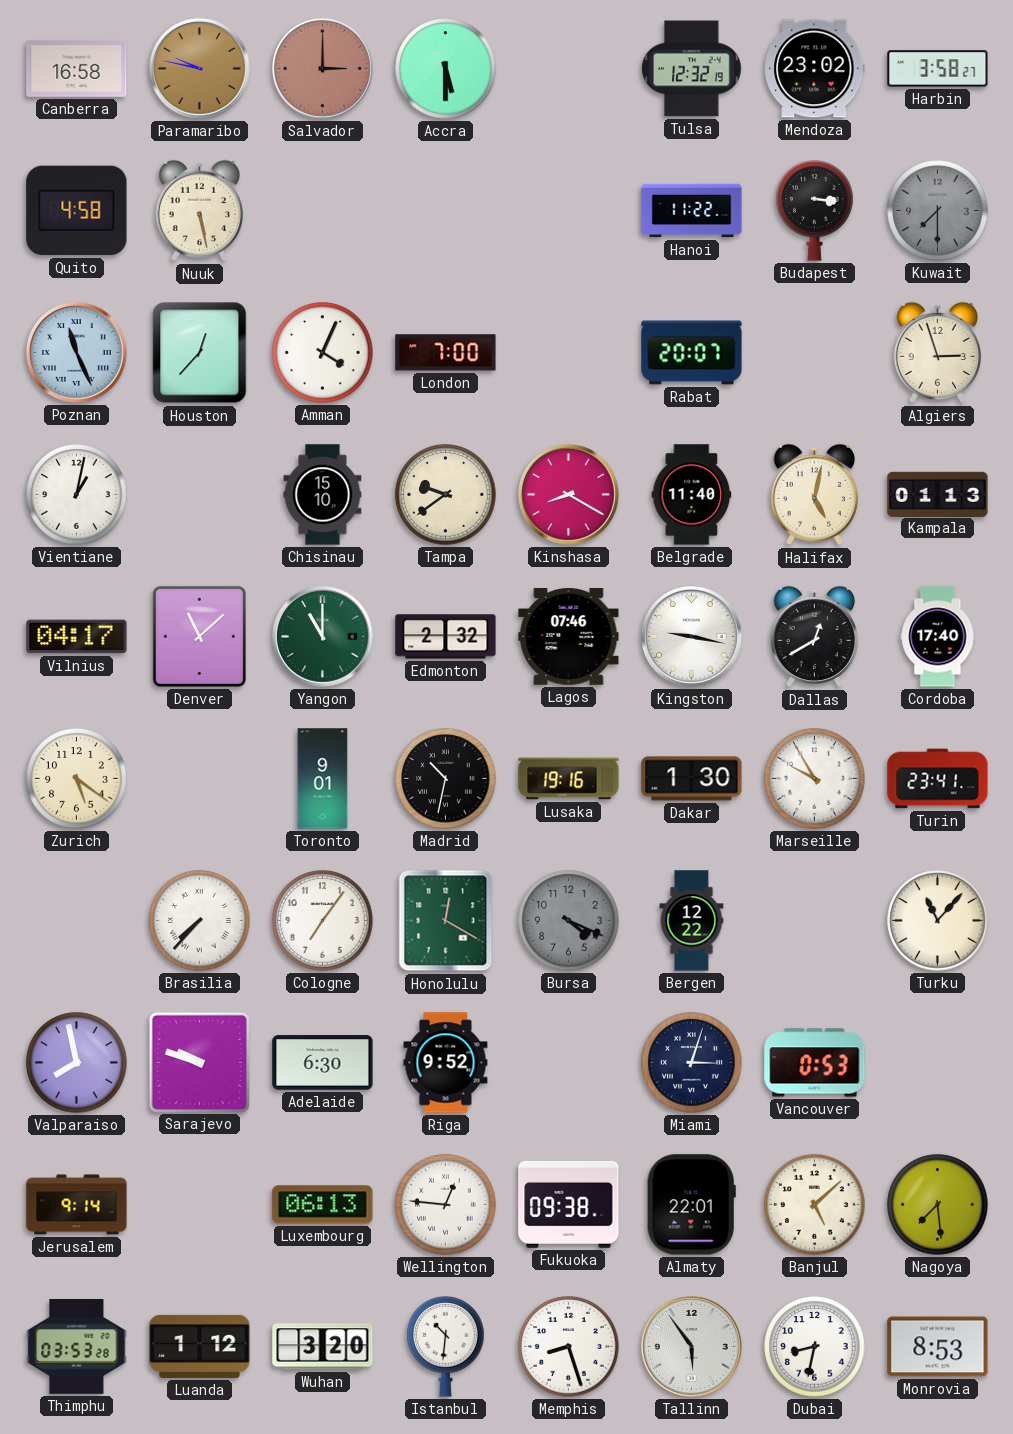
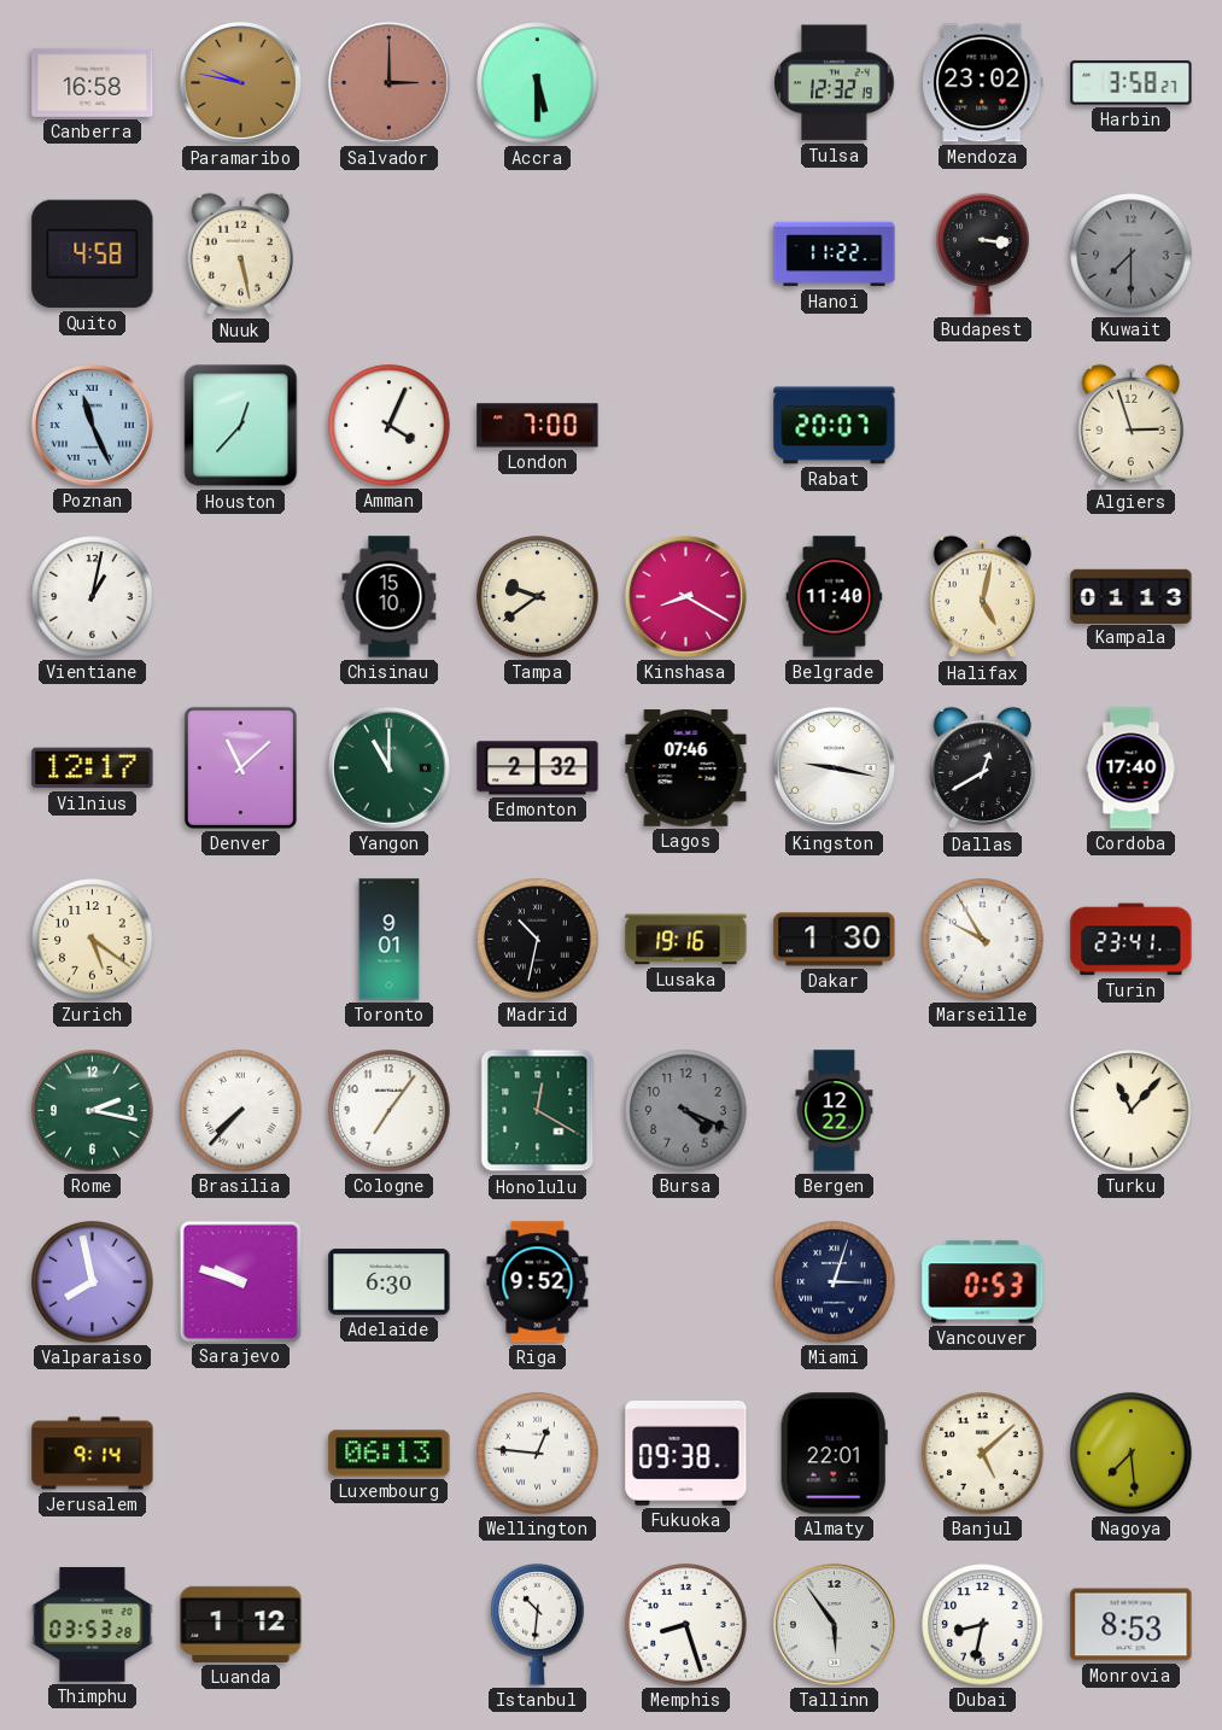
Vilnius: 04:17 -> 12:17
Rome: none -> 2:17
Wuhan: 3:20 -> none
